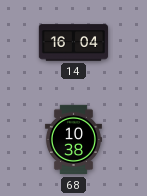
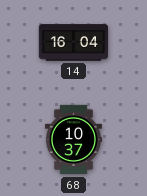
68: 10:38 -> 10:37
